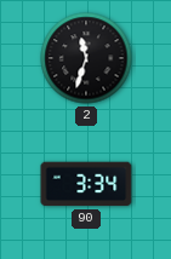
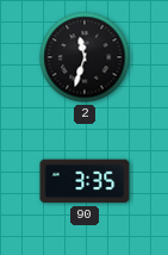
90: 3:34 -> 3:35
